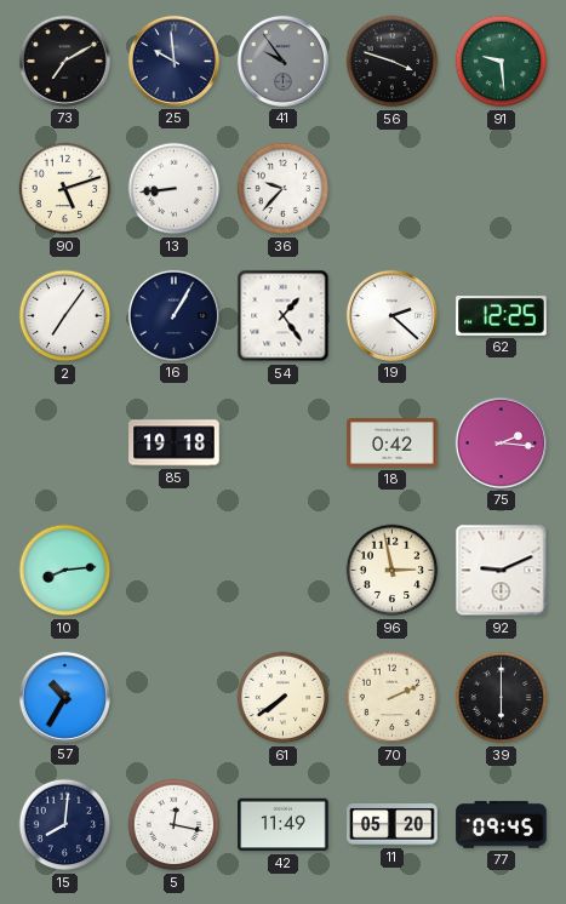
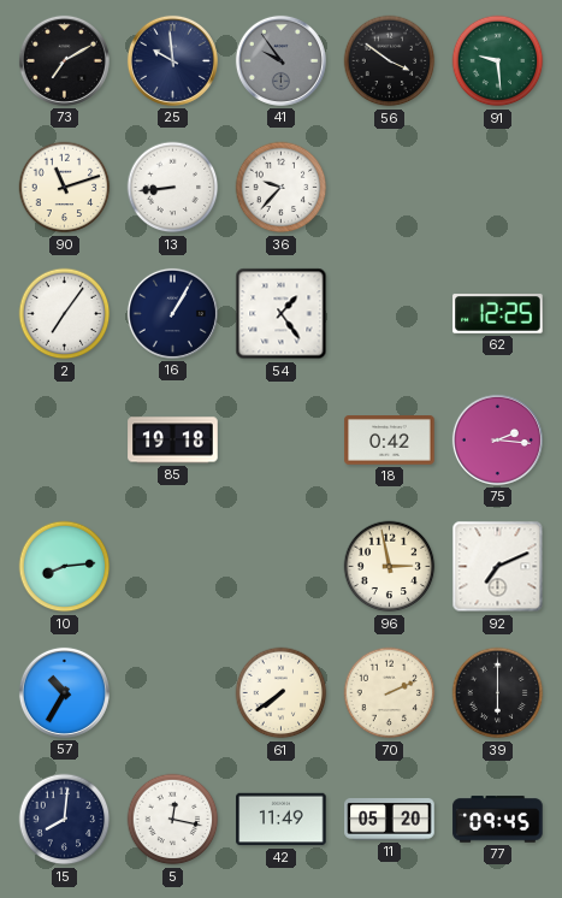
56: 3:48 -> 3:51
90: 5:12 -> 11:12
19: 2:22 -> none
92: 9:11 -> 7:11
